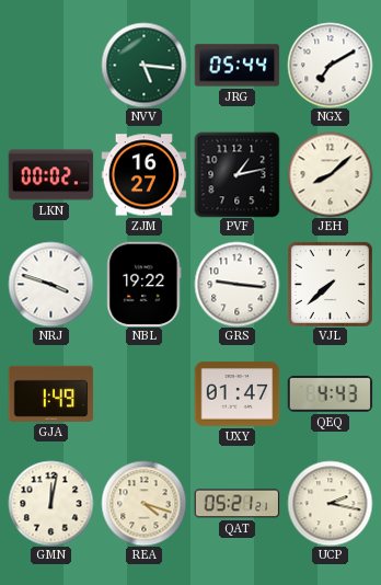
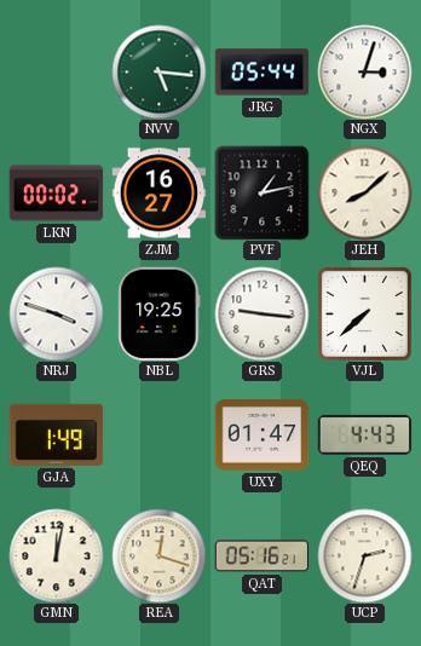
NGX: 7:10 -> 3:03
NBL: 19:22 -> 19:25
REA: 4:18 -> 12:18
QAT: 05:21 -> 05:16
UCP: 2:17 -> 2:33
